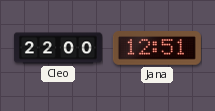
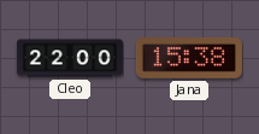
Jana: 12:51 -> 15:38
